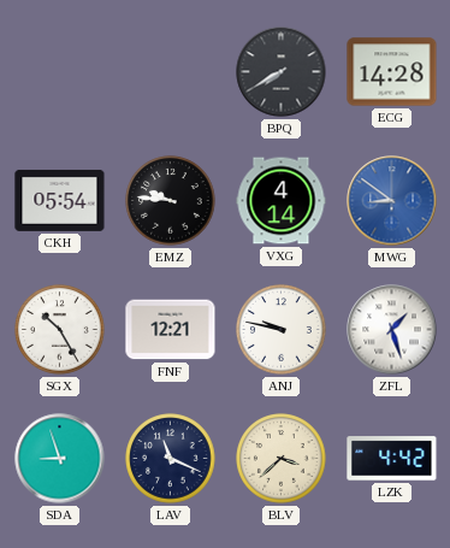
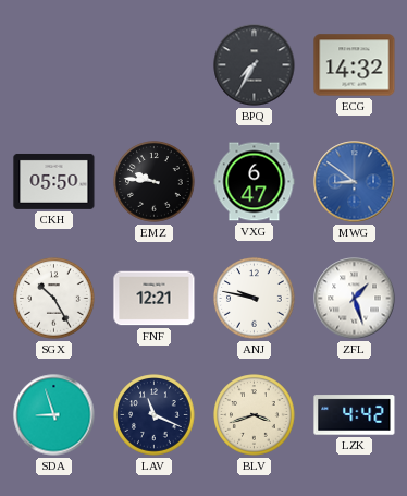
BPQ: 7:40 -> 7:35
ECG: 14:28 -> 14:32
CKH: 05:54 -> 05:50
VXG: 4:14 -> 6:47
BLV: 3:38 -> 3:42
